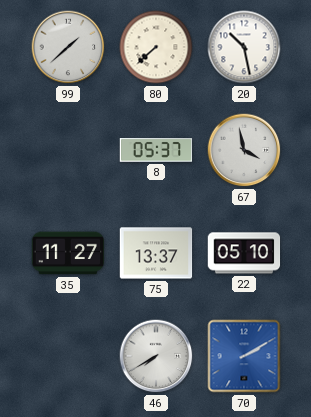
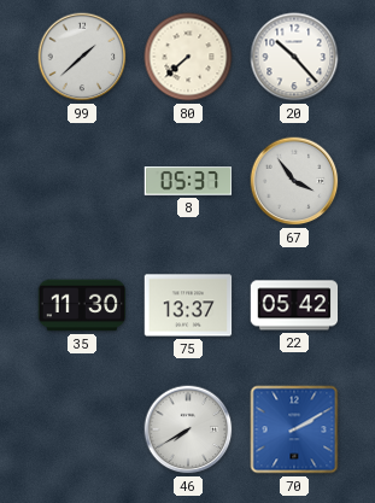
20: 10:28 -> 10:23
67: 3:58 -> 3:54
35: 11:27 -> 11:30
22: 05:10 -> 05:42
